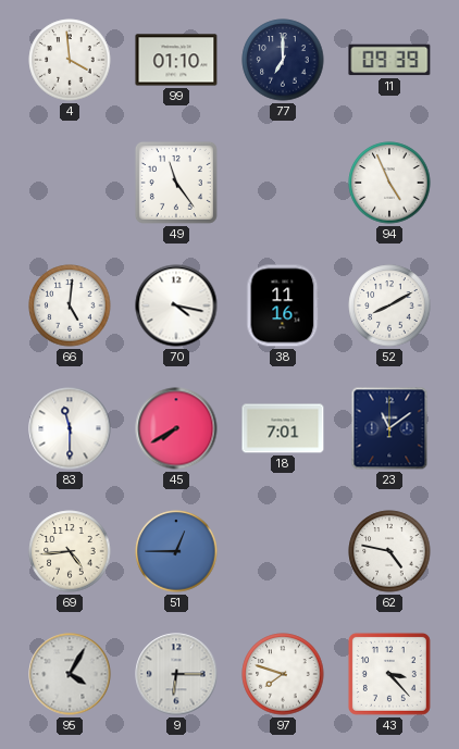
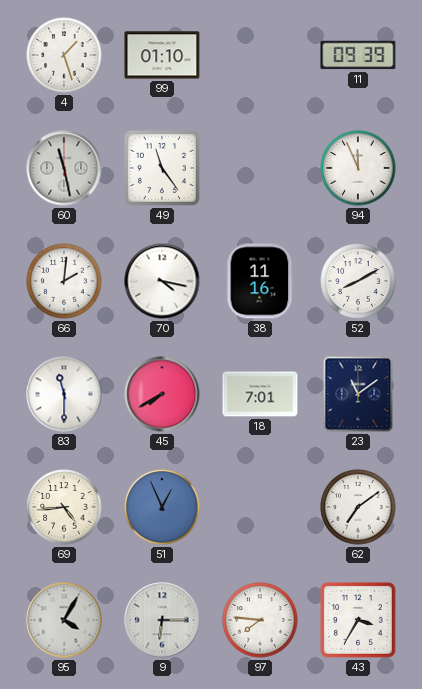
4: 3:59 -> 1:27
77: 7:00 -> none
60: none -> 11:28
94: 4:56 -> 11:56
66: 5:01 -> 2:01
51: 12:45 -> 12:56
62: 4:47 -> 7:09
97: 7:48 -> 7:46
43: 3:23 -> 3:35
